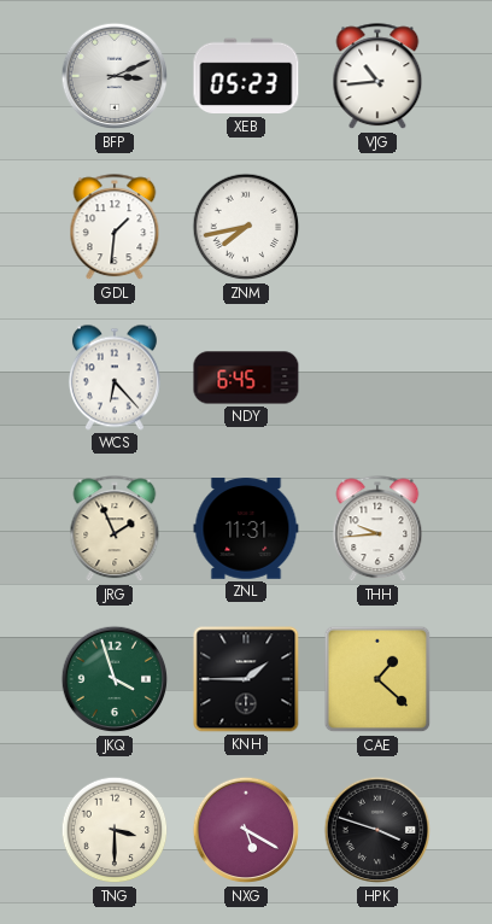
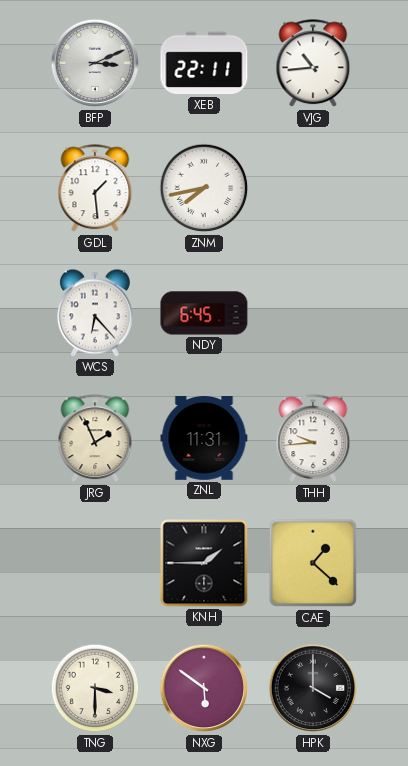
XEB: 05:23 -> 22:11
GDL: 1:31 -> 1:29
JKQ: 3:57 -> none
NXG: 5:20 -> 5:51
HPK: 3:48 -> 4:00
